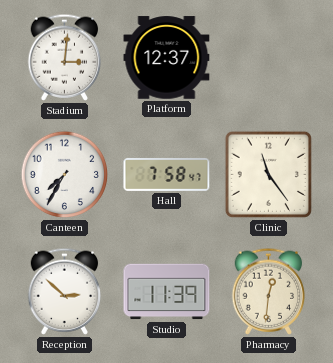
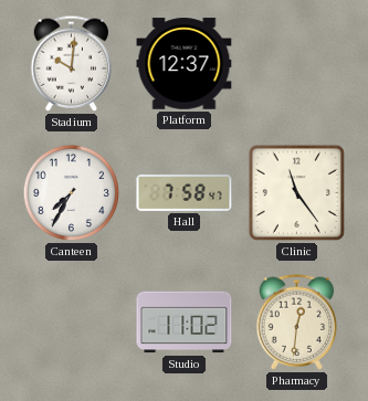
Stadium: 3:01 -> 10:01
Reception: 2:52 -> none
Studio: 11:39 -> 11:02
